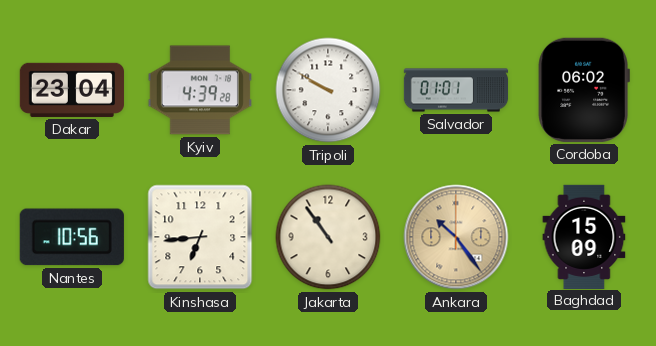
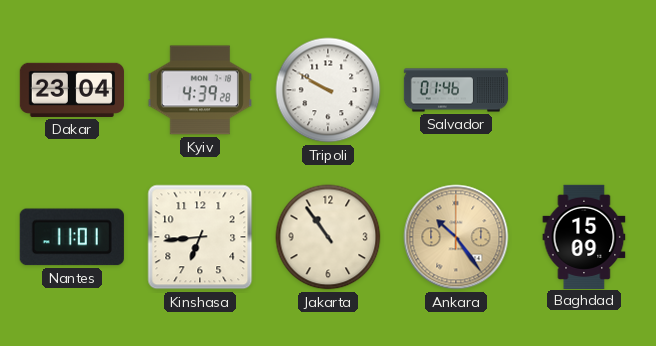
Salvador: 01:01 -> 01:46
Cordoba: 06:02 -> none
Nantes: 10:56 -> 11:01
